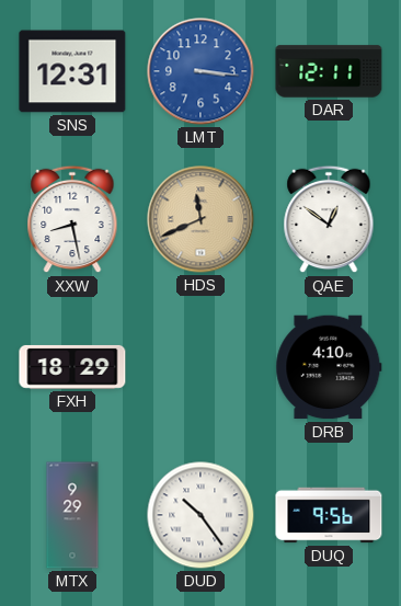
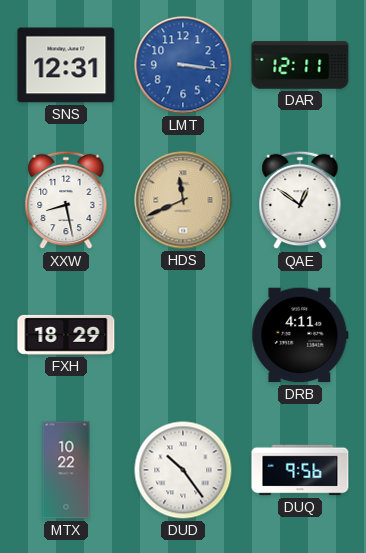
DRB: 4:10 -> 4:11
MTX: 9:29 -> 10:22
